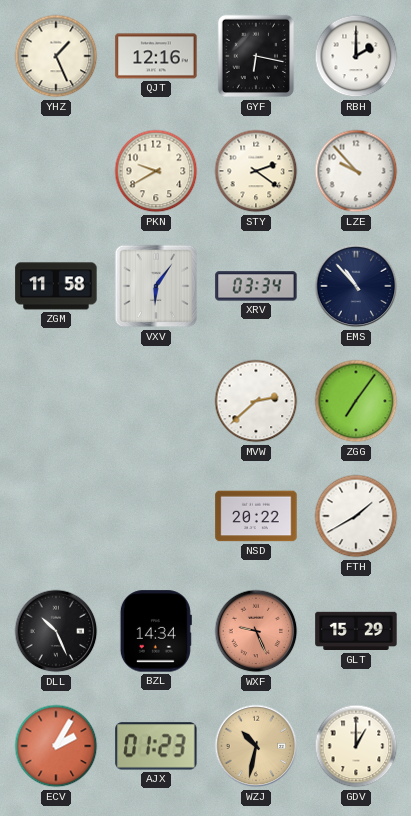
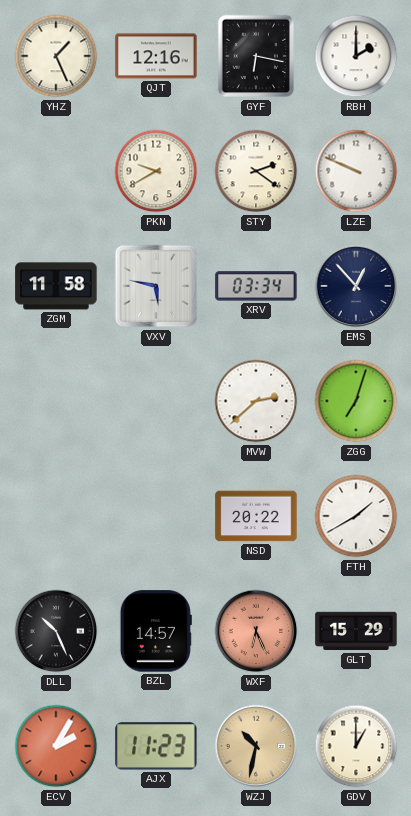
LZE: 9:53 -> 9:49
VXV: 6:06 -> 5:47
EMS: 10:53 -> 12:53
ZGG: 7:06 -> 7:03
BZL: 14:34 -> 14:57
WXF: 9:26 -> 6:26
AJX: 01:23 -> 11:23
